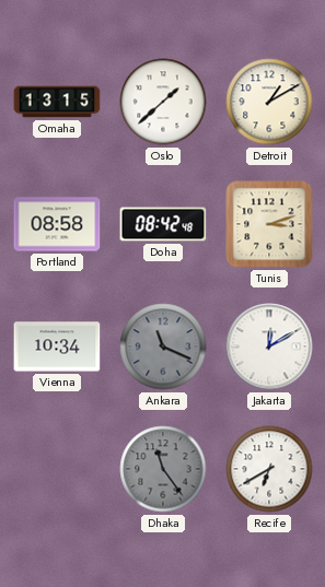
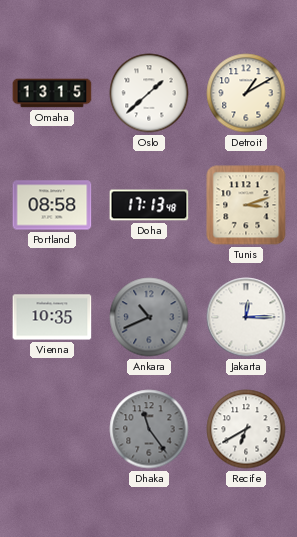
Doha: 08:42 -> 17:13
Vienna: 10:34 -> 10:35
Ankara: 11:19 -> 10:41
Jakarta: 12:10 -> 12:15
